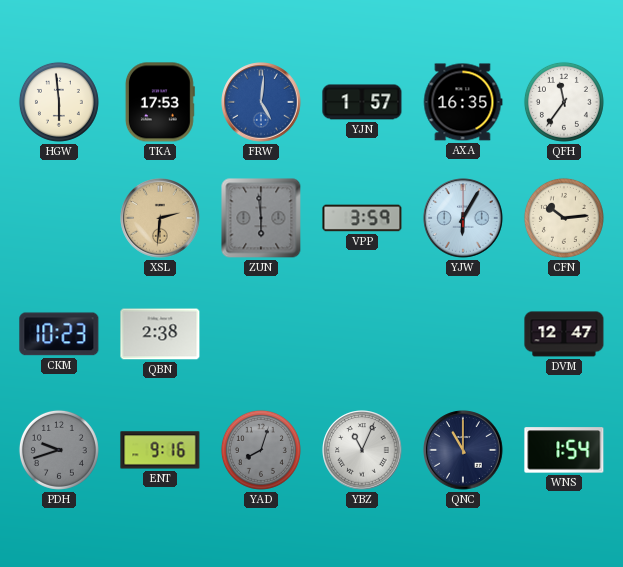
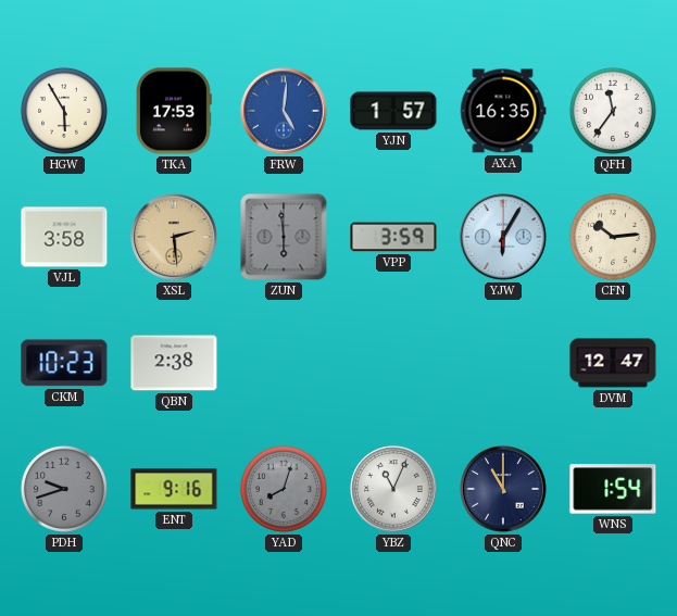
HGW: 5:59 -> 5:55
VJL: none -> 3:58
XSL: 2:31 -> 2:29
